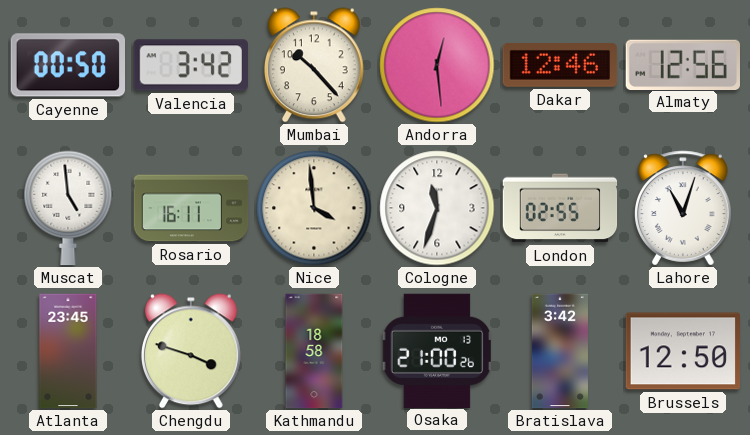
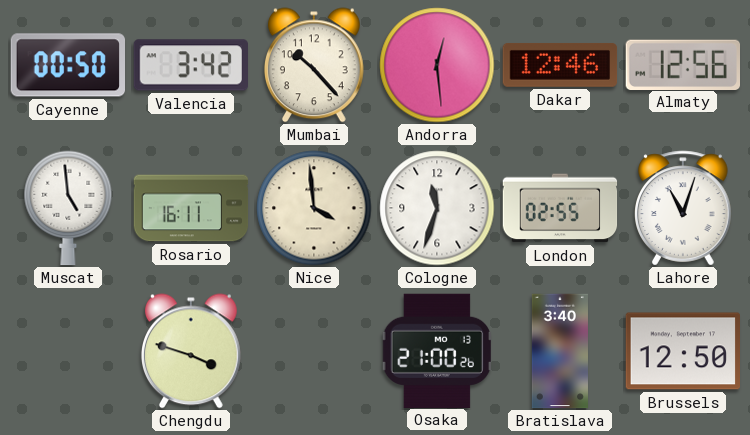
Atlanta: 23:45 -> none
Kathmandu: 18:58 -> none
Bratislava: 3:42 -> 3:40
